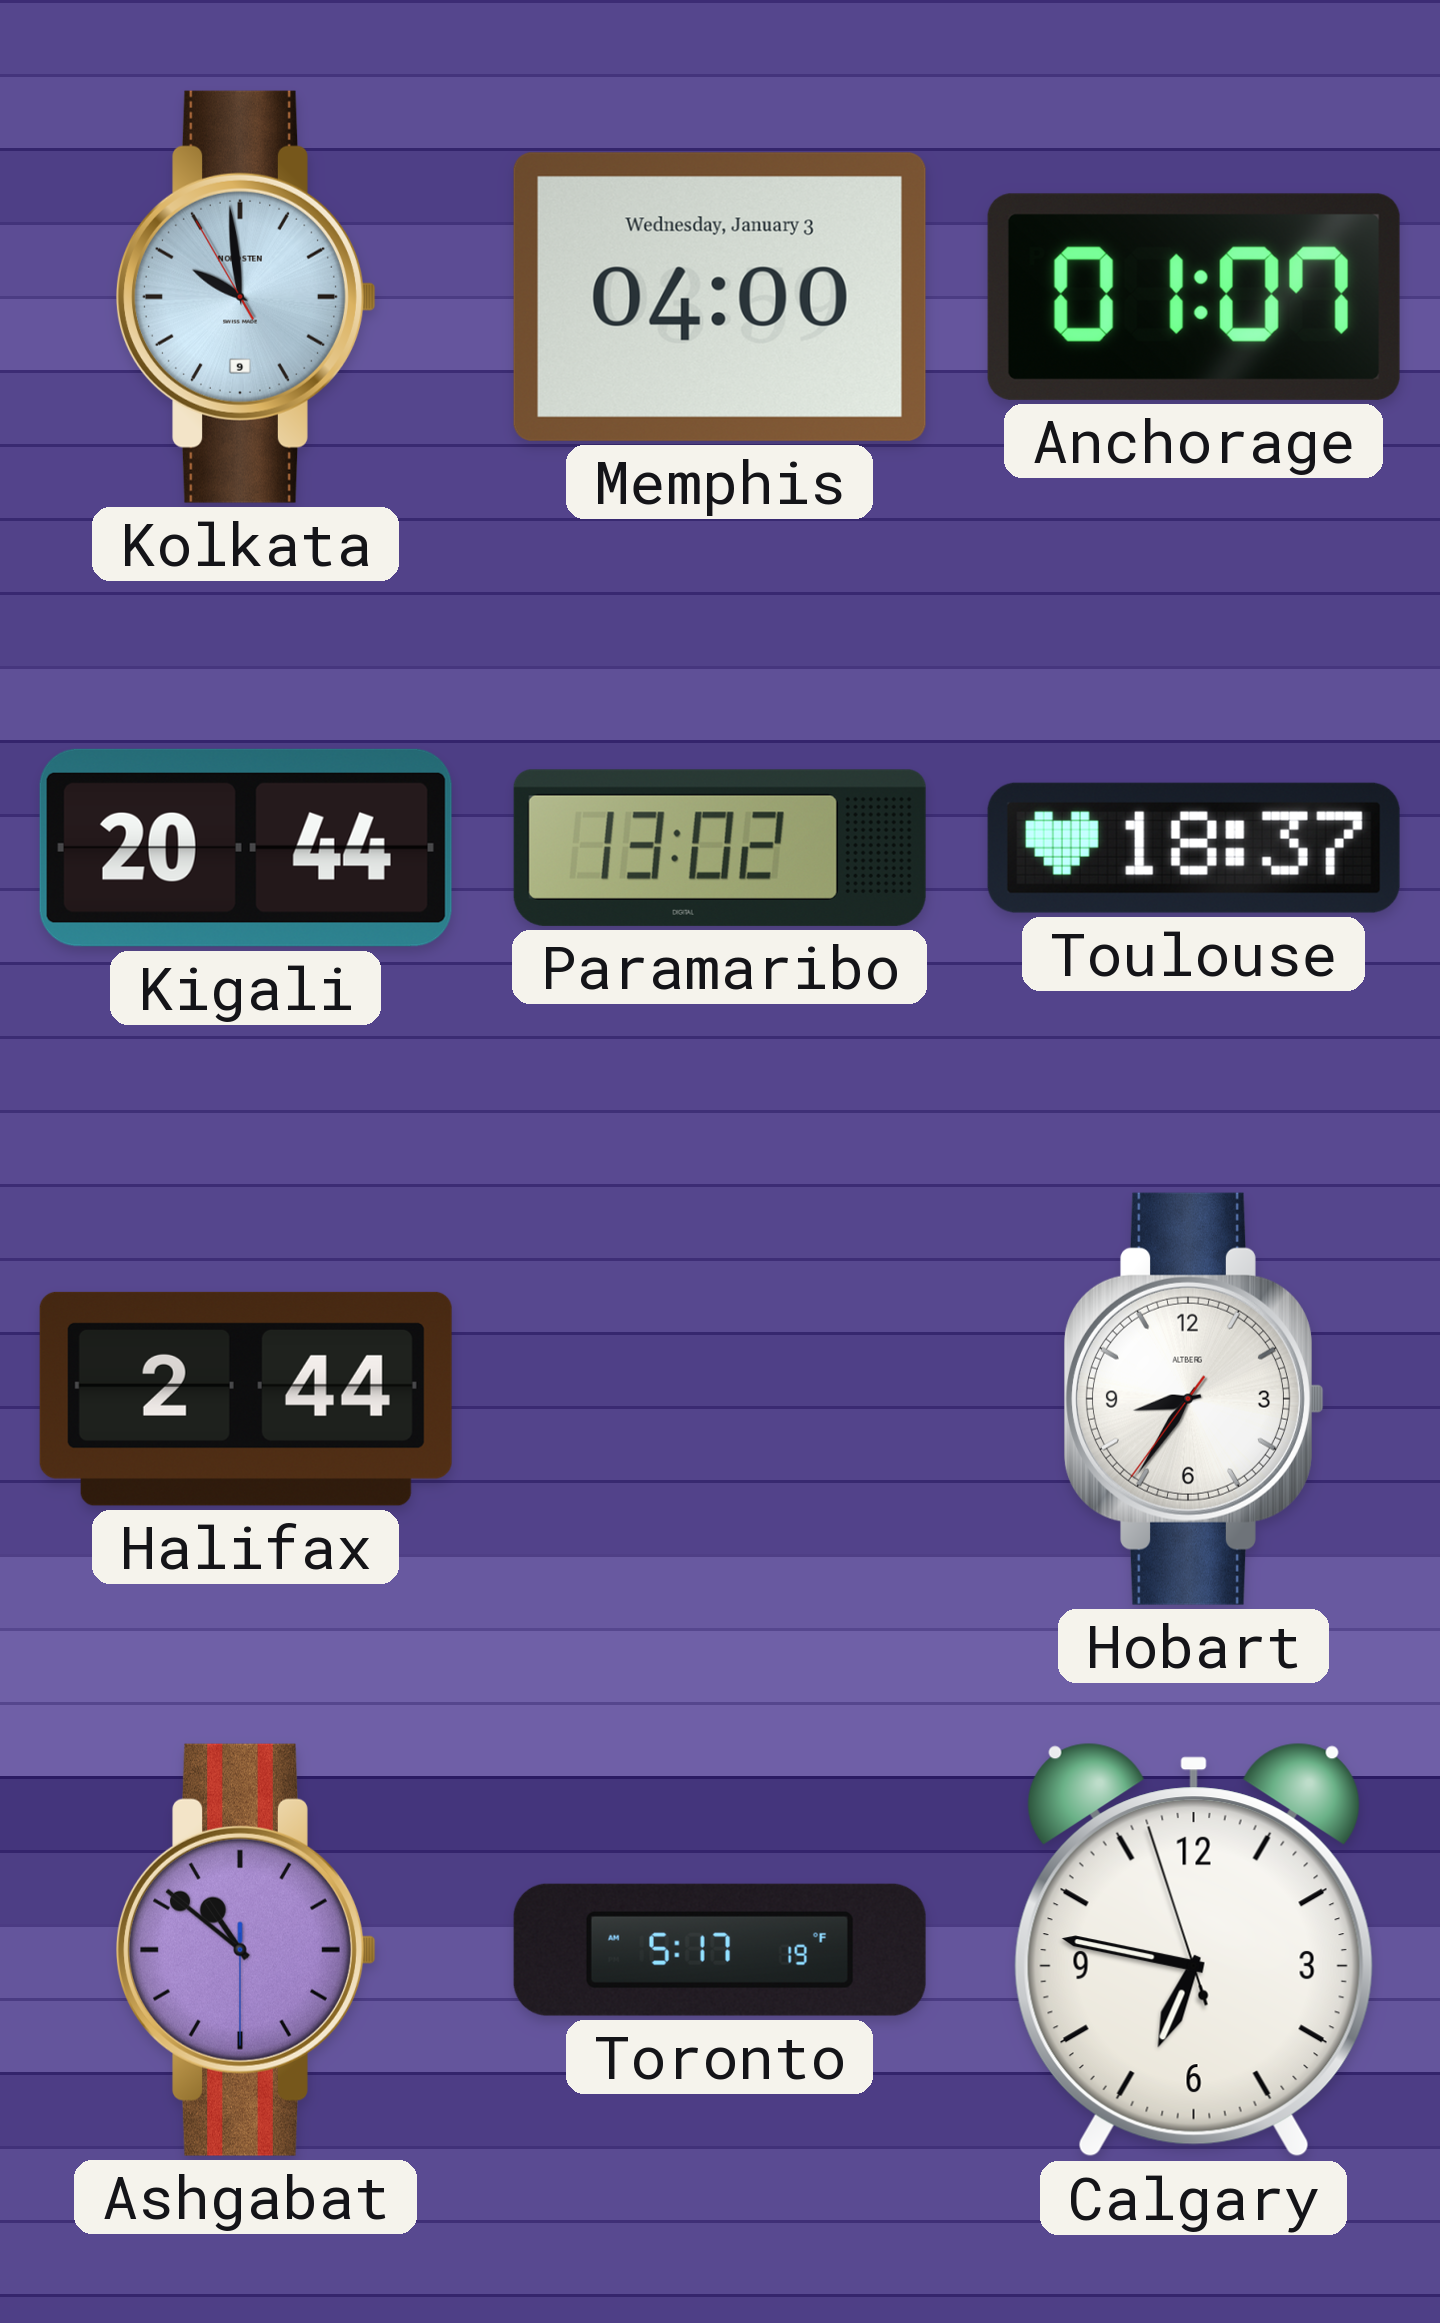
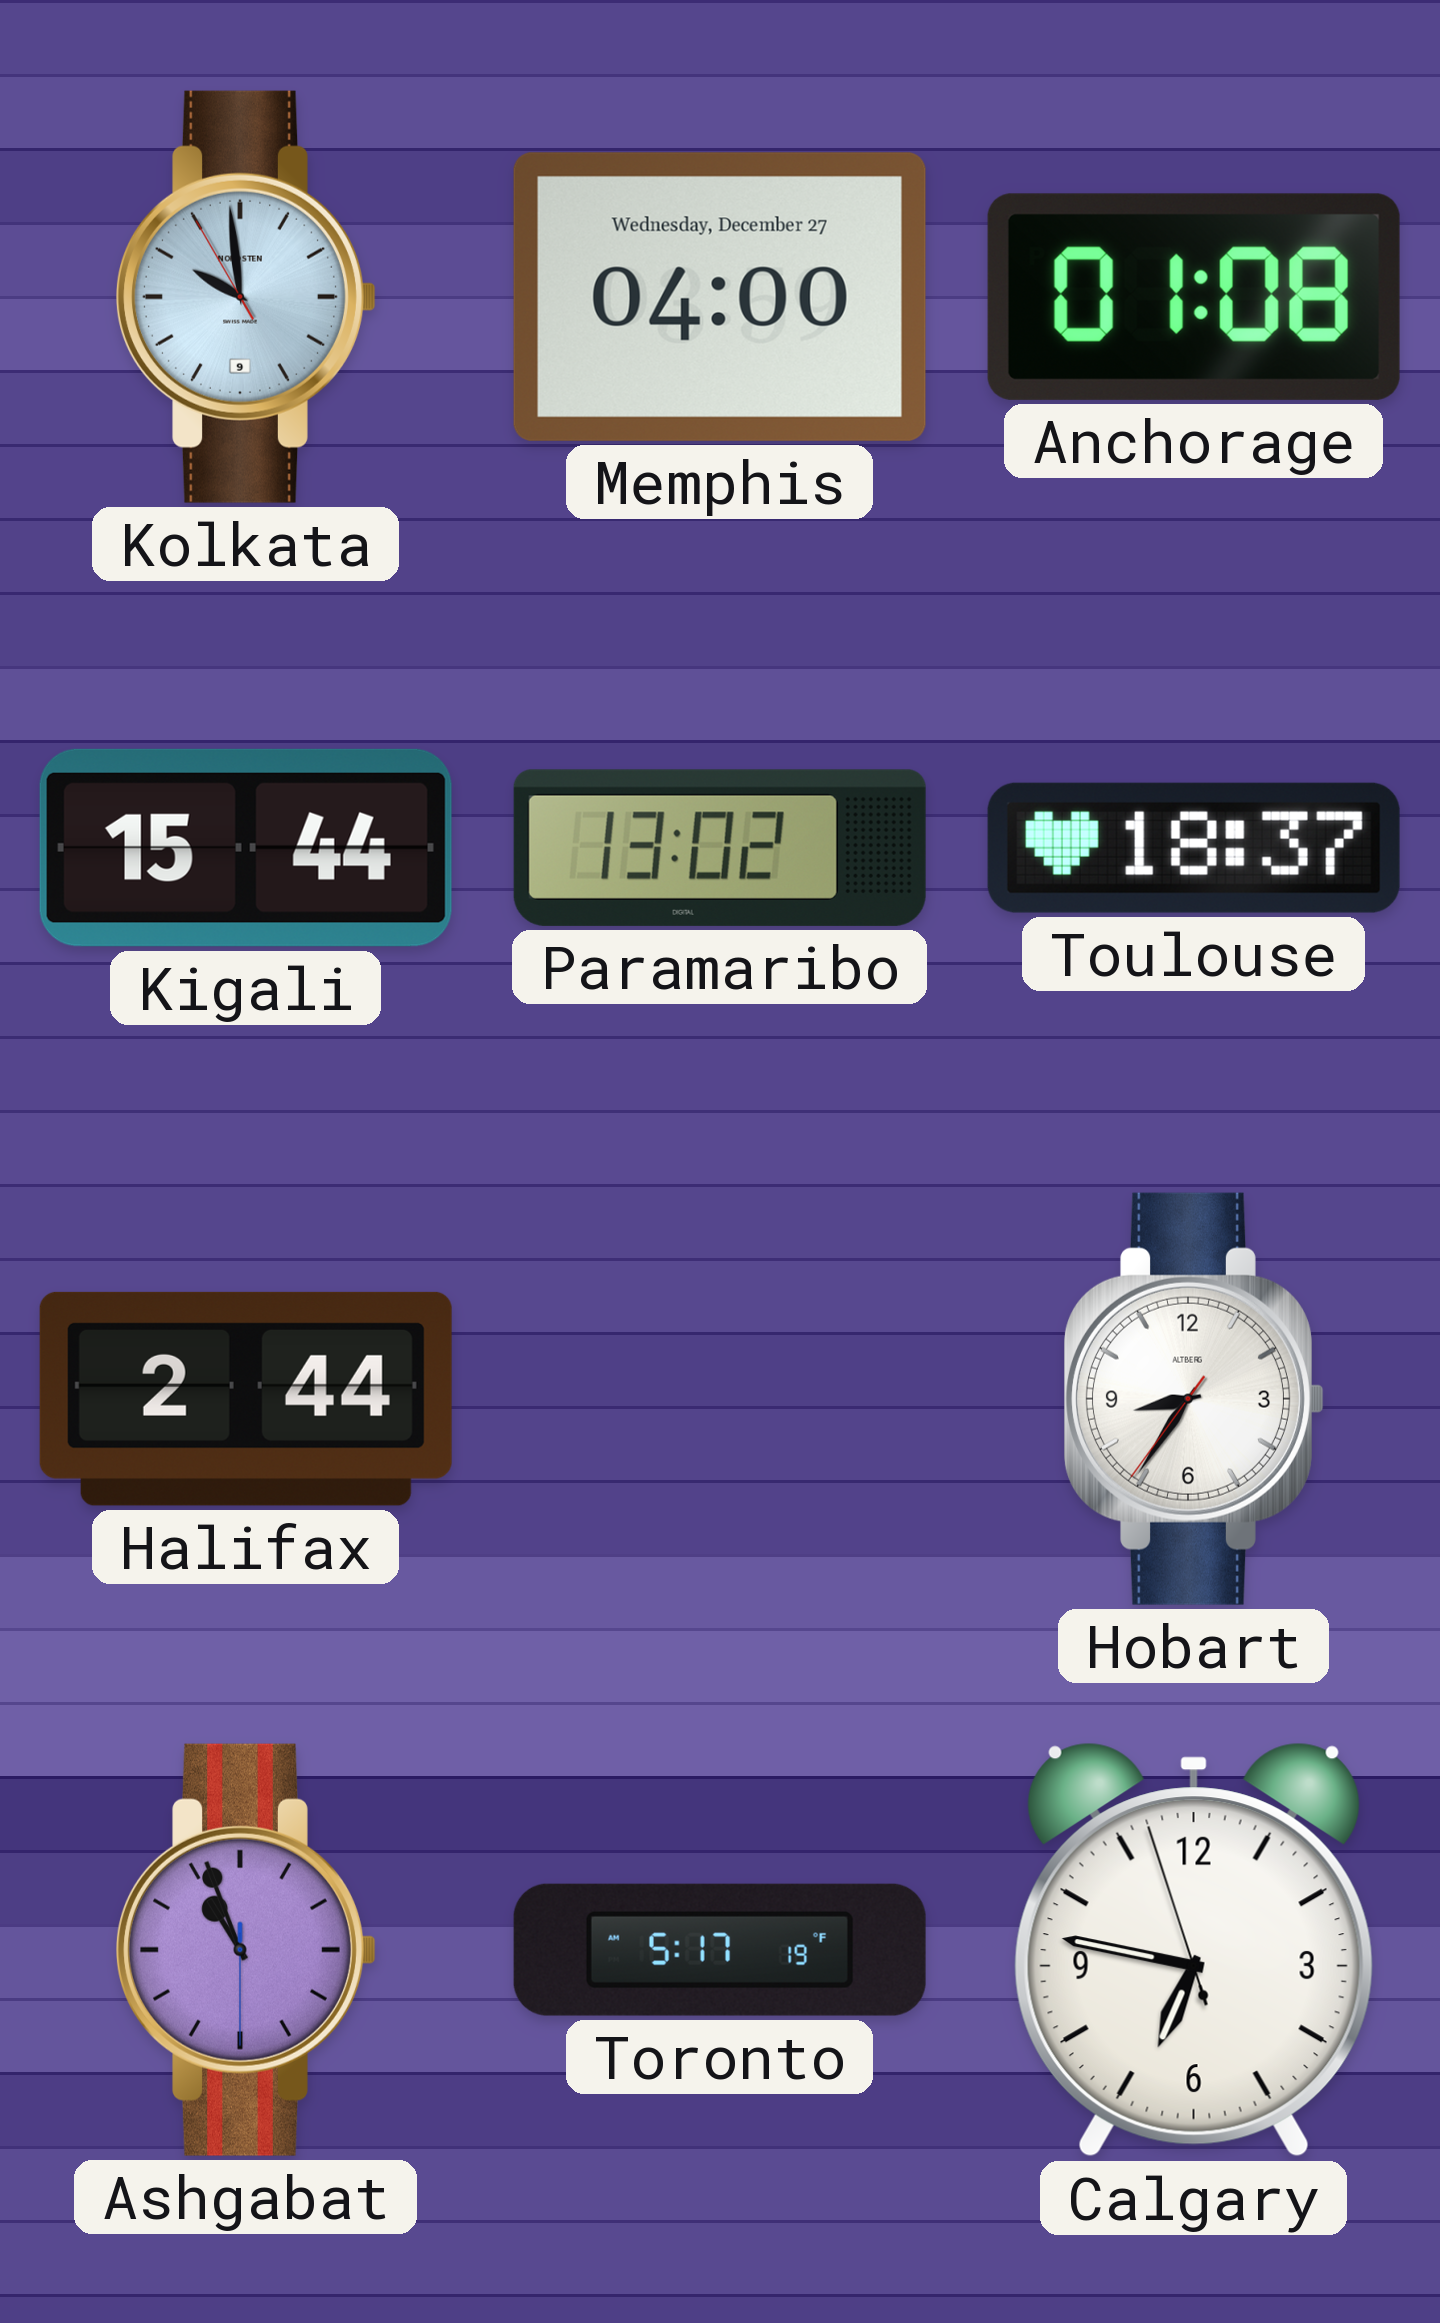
Memphis date: Wednesday, January 3 -> Wednesday, December 27
Anchorage: 01:07 -> 01:08
Kigali: 20:44 -> 15:44
Ashgabat: 10:51 -> 10:56
